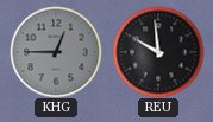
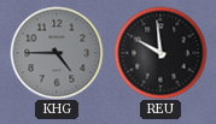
KHG: 12:45 -> 4:45
